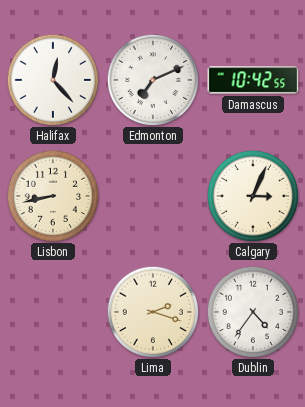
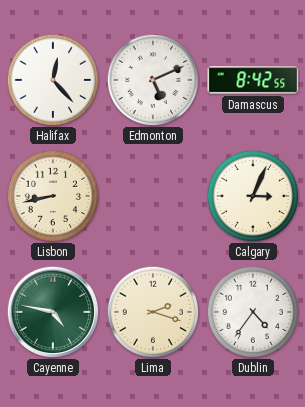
Edmonton: 7:11 -> 5:11
Damascus: 10:42 -> 8:42
Cayenne: none -> 4:47
